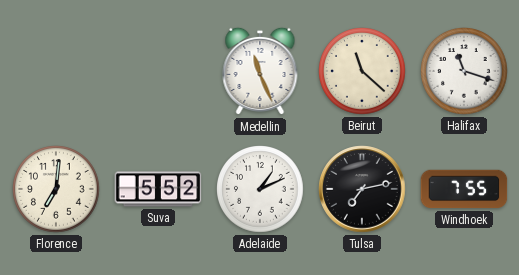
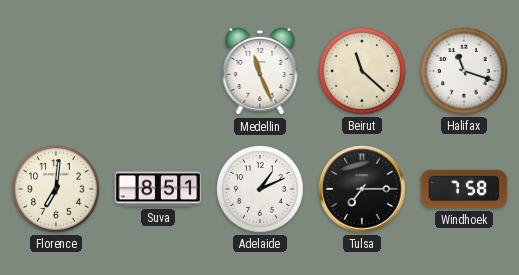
Suva: 5:52 -> 8:51
Tulsa: 7:13 -> 7:15
Windhoek: 7:55 -> 7:58
